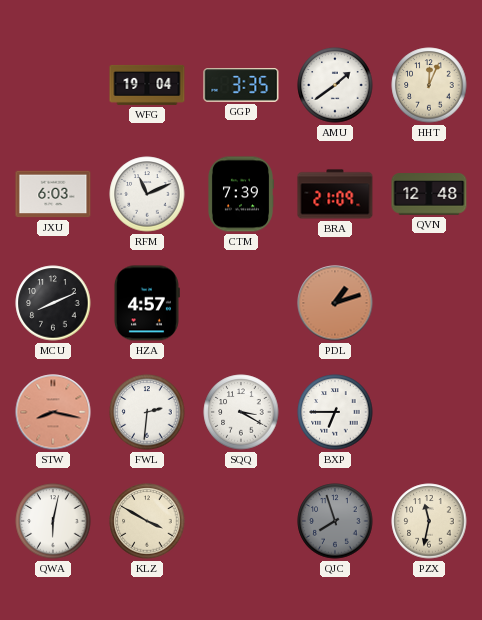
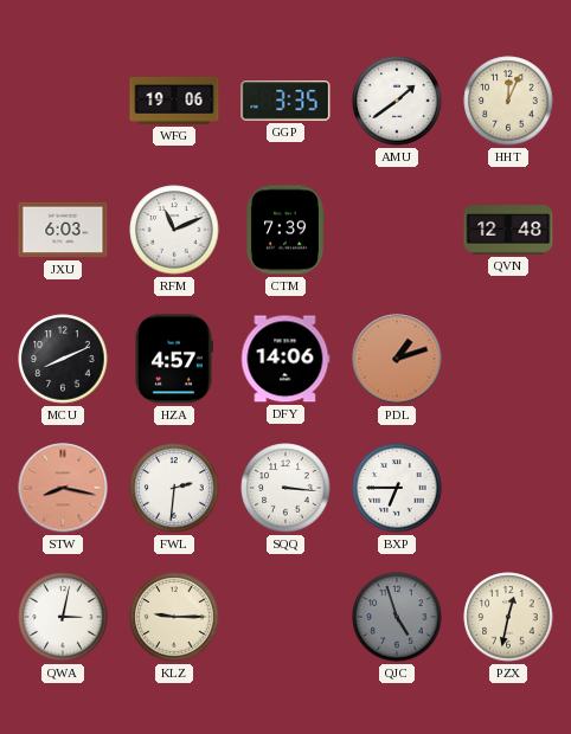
WFG: 19:04 -> 19:06
BRA: 21:09 -> none
DFY: none -> 14:06
SQQ: 3:20 -> 3:16
QWA: 6:02 -> 3:02
KLZ: 3:50 -> 9:15
QJC: 7:57 -> 4:57
PZX: 11:32 -> 12:32
